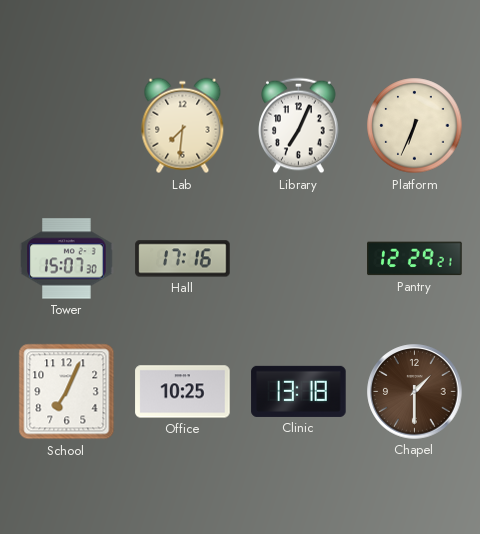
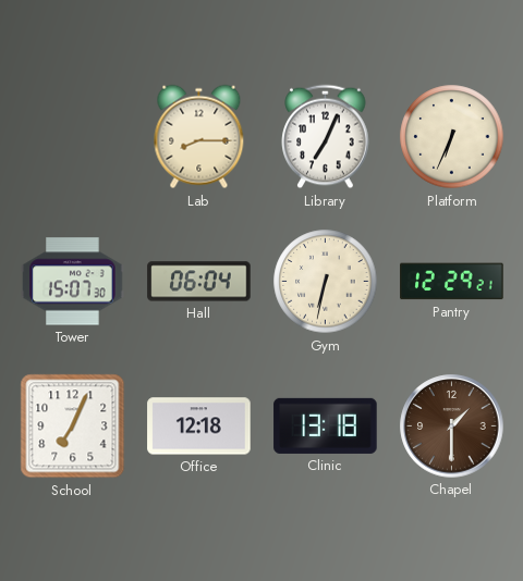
Lab: 7:31 -> 8:15
Hall: 17:16 -> 06:04
Gym: none -> 6:32
Office: 10:25 -> 12:18
